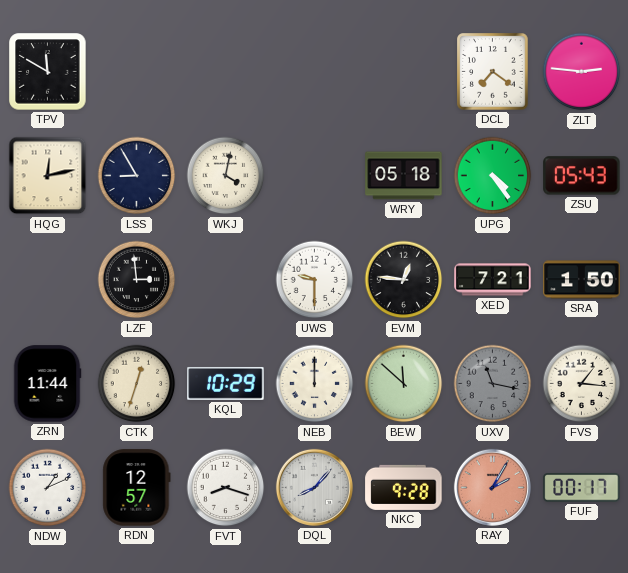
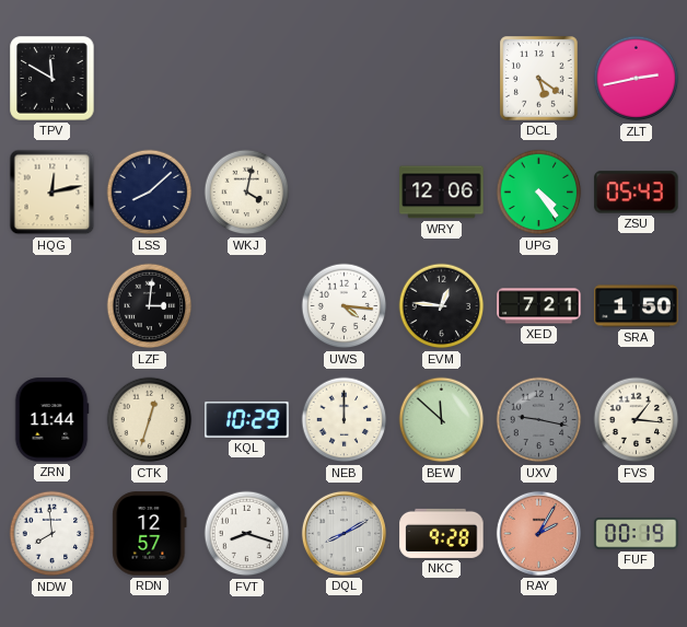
DCL: 7:21 -> 5:21
ZLT: 2:46 -> 2:43
LSS: 8:55 -> 8:08
WRY: 05:18 -> 12:06
LZF: 2:59 -> 3:01
UWS: 9:30 -> 4:16
UXV: 11:17 -> 9:17
NDW: 1:11 -> 7:59
DQL: 8:07 -> 8:10
FUF: 00:17 -> 00:19
